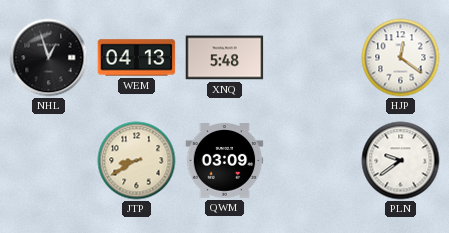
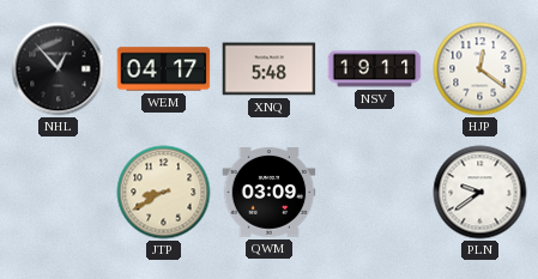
NHL: 12:57 -> 12:53
WEM: 04:13 -> 04:17
NSV: none -> 19:11
